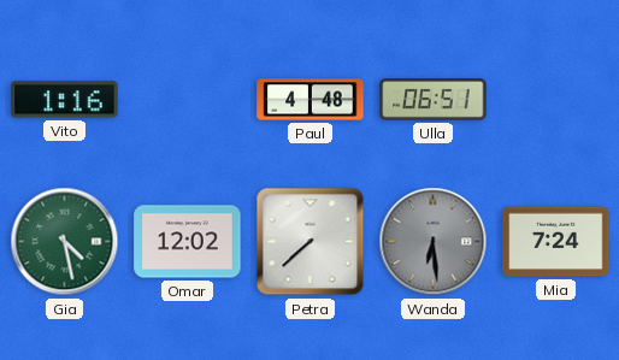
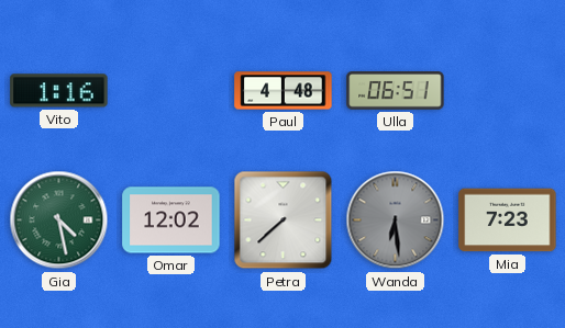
Mia: 7:24 -> 7:23
